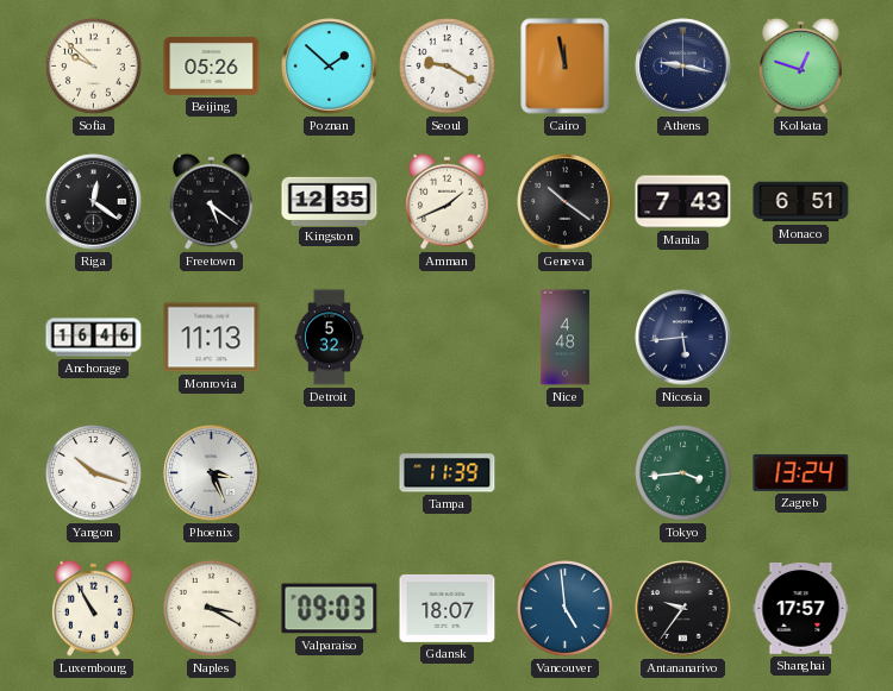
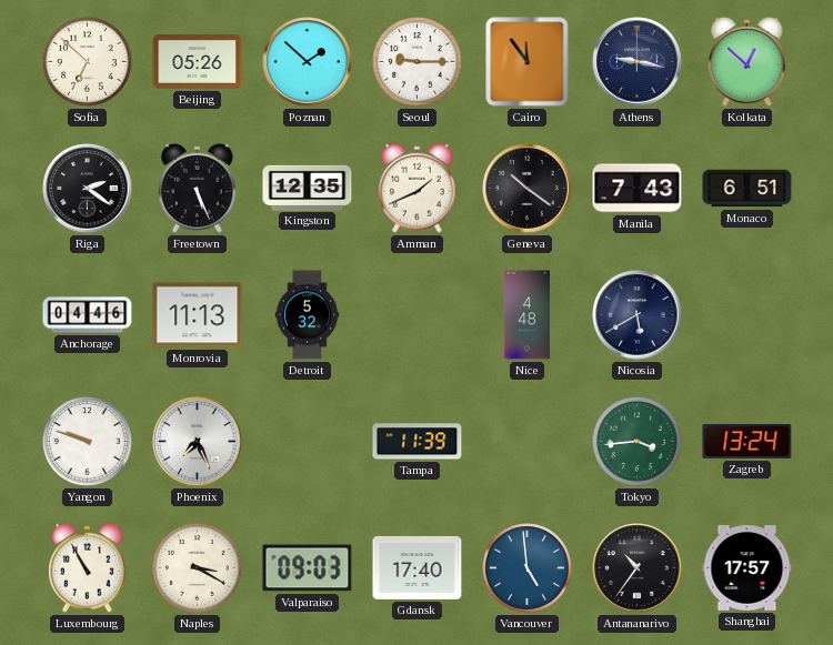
Sofia: 9:52 -> 6:52
Seoul: 9:20 -> 9:15
Cairo: 11:58 -> 11:54
Kolkata: 12:48 -> 12:52
Riga: 12:21 -> 2:21
Freetown: 5:21 -> 5:26
Anchorage: 16:46 -> 04:46
Nicosia: 5:44 -> 5:40
Yangon: 10:18 -> 9:48
Phoenix: 3:26 -> 7:26
Gdansk: 18:07 -> 17:40
Antananarivo: 9:36 -> 10:36
